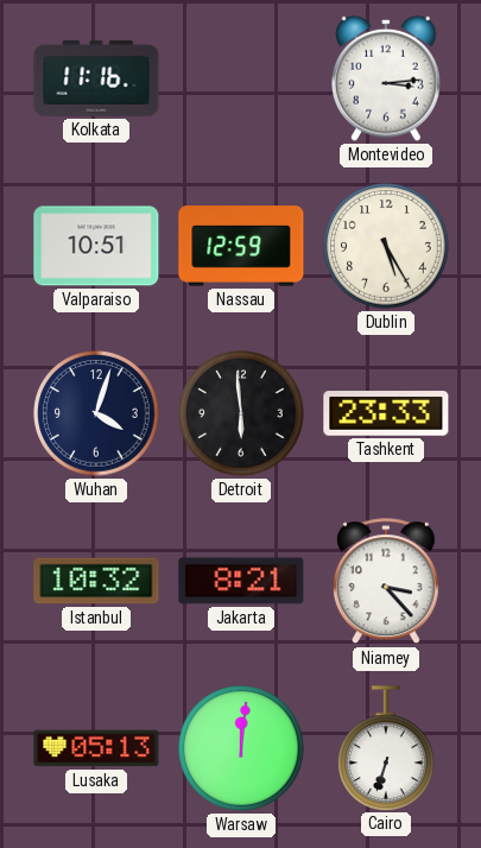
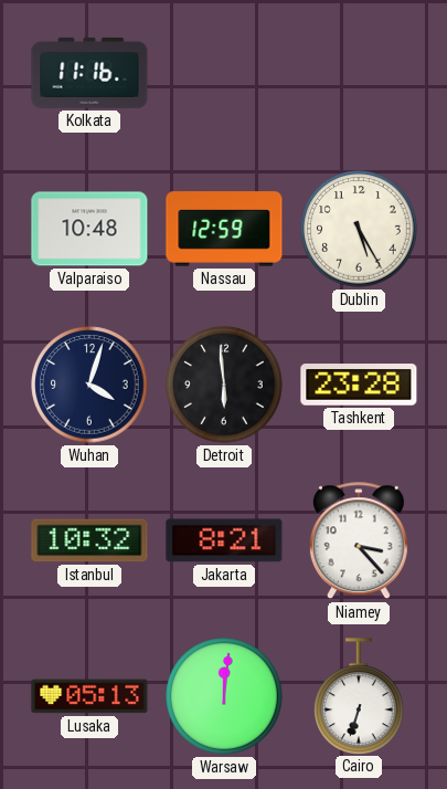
Montevideo: 3:14 -> none
Valparaiso: 10:51 -> 10:48
Tashkent: 23:33 -> 23:28
